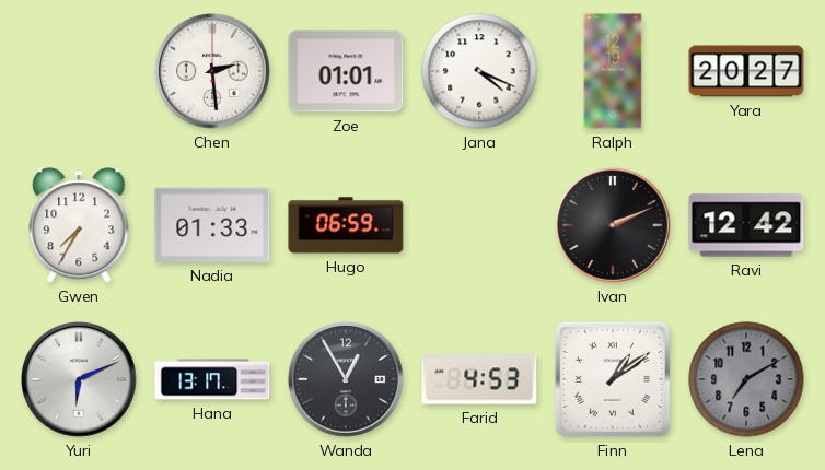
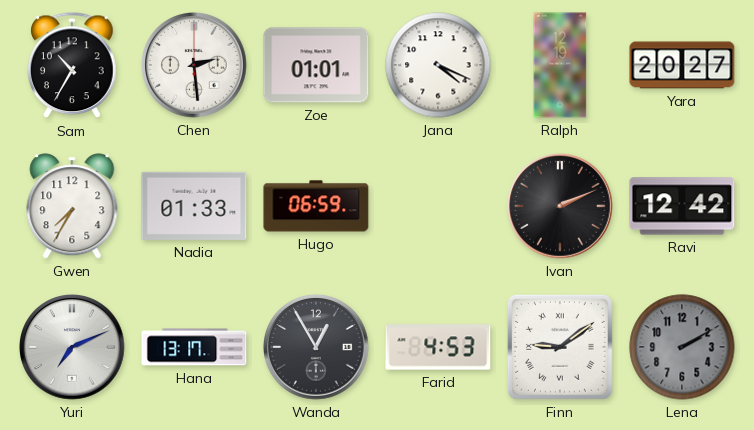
Sam: none -> 10:35
Yuri: 6:11 -> 7:11
Finn: 1:09 -> 9:09
Lena: 7:10 -> 2:10
